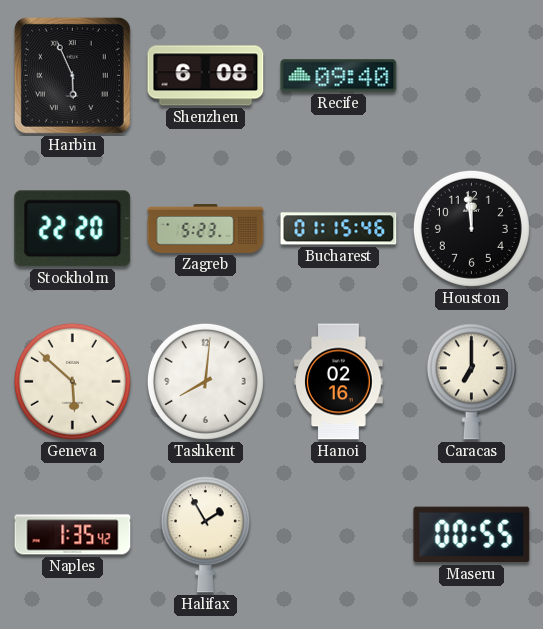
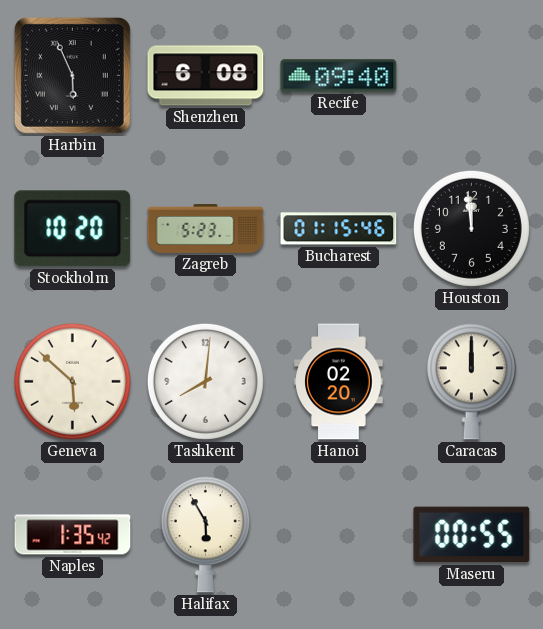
Stockholm: 22:20 -> 10:20
Hanoi: 02:16 -> 02:20
Caracas: 7:00 -> 12:00
Halifax: 1:55 -> 5:55
